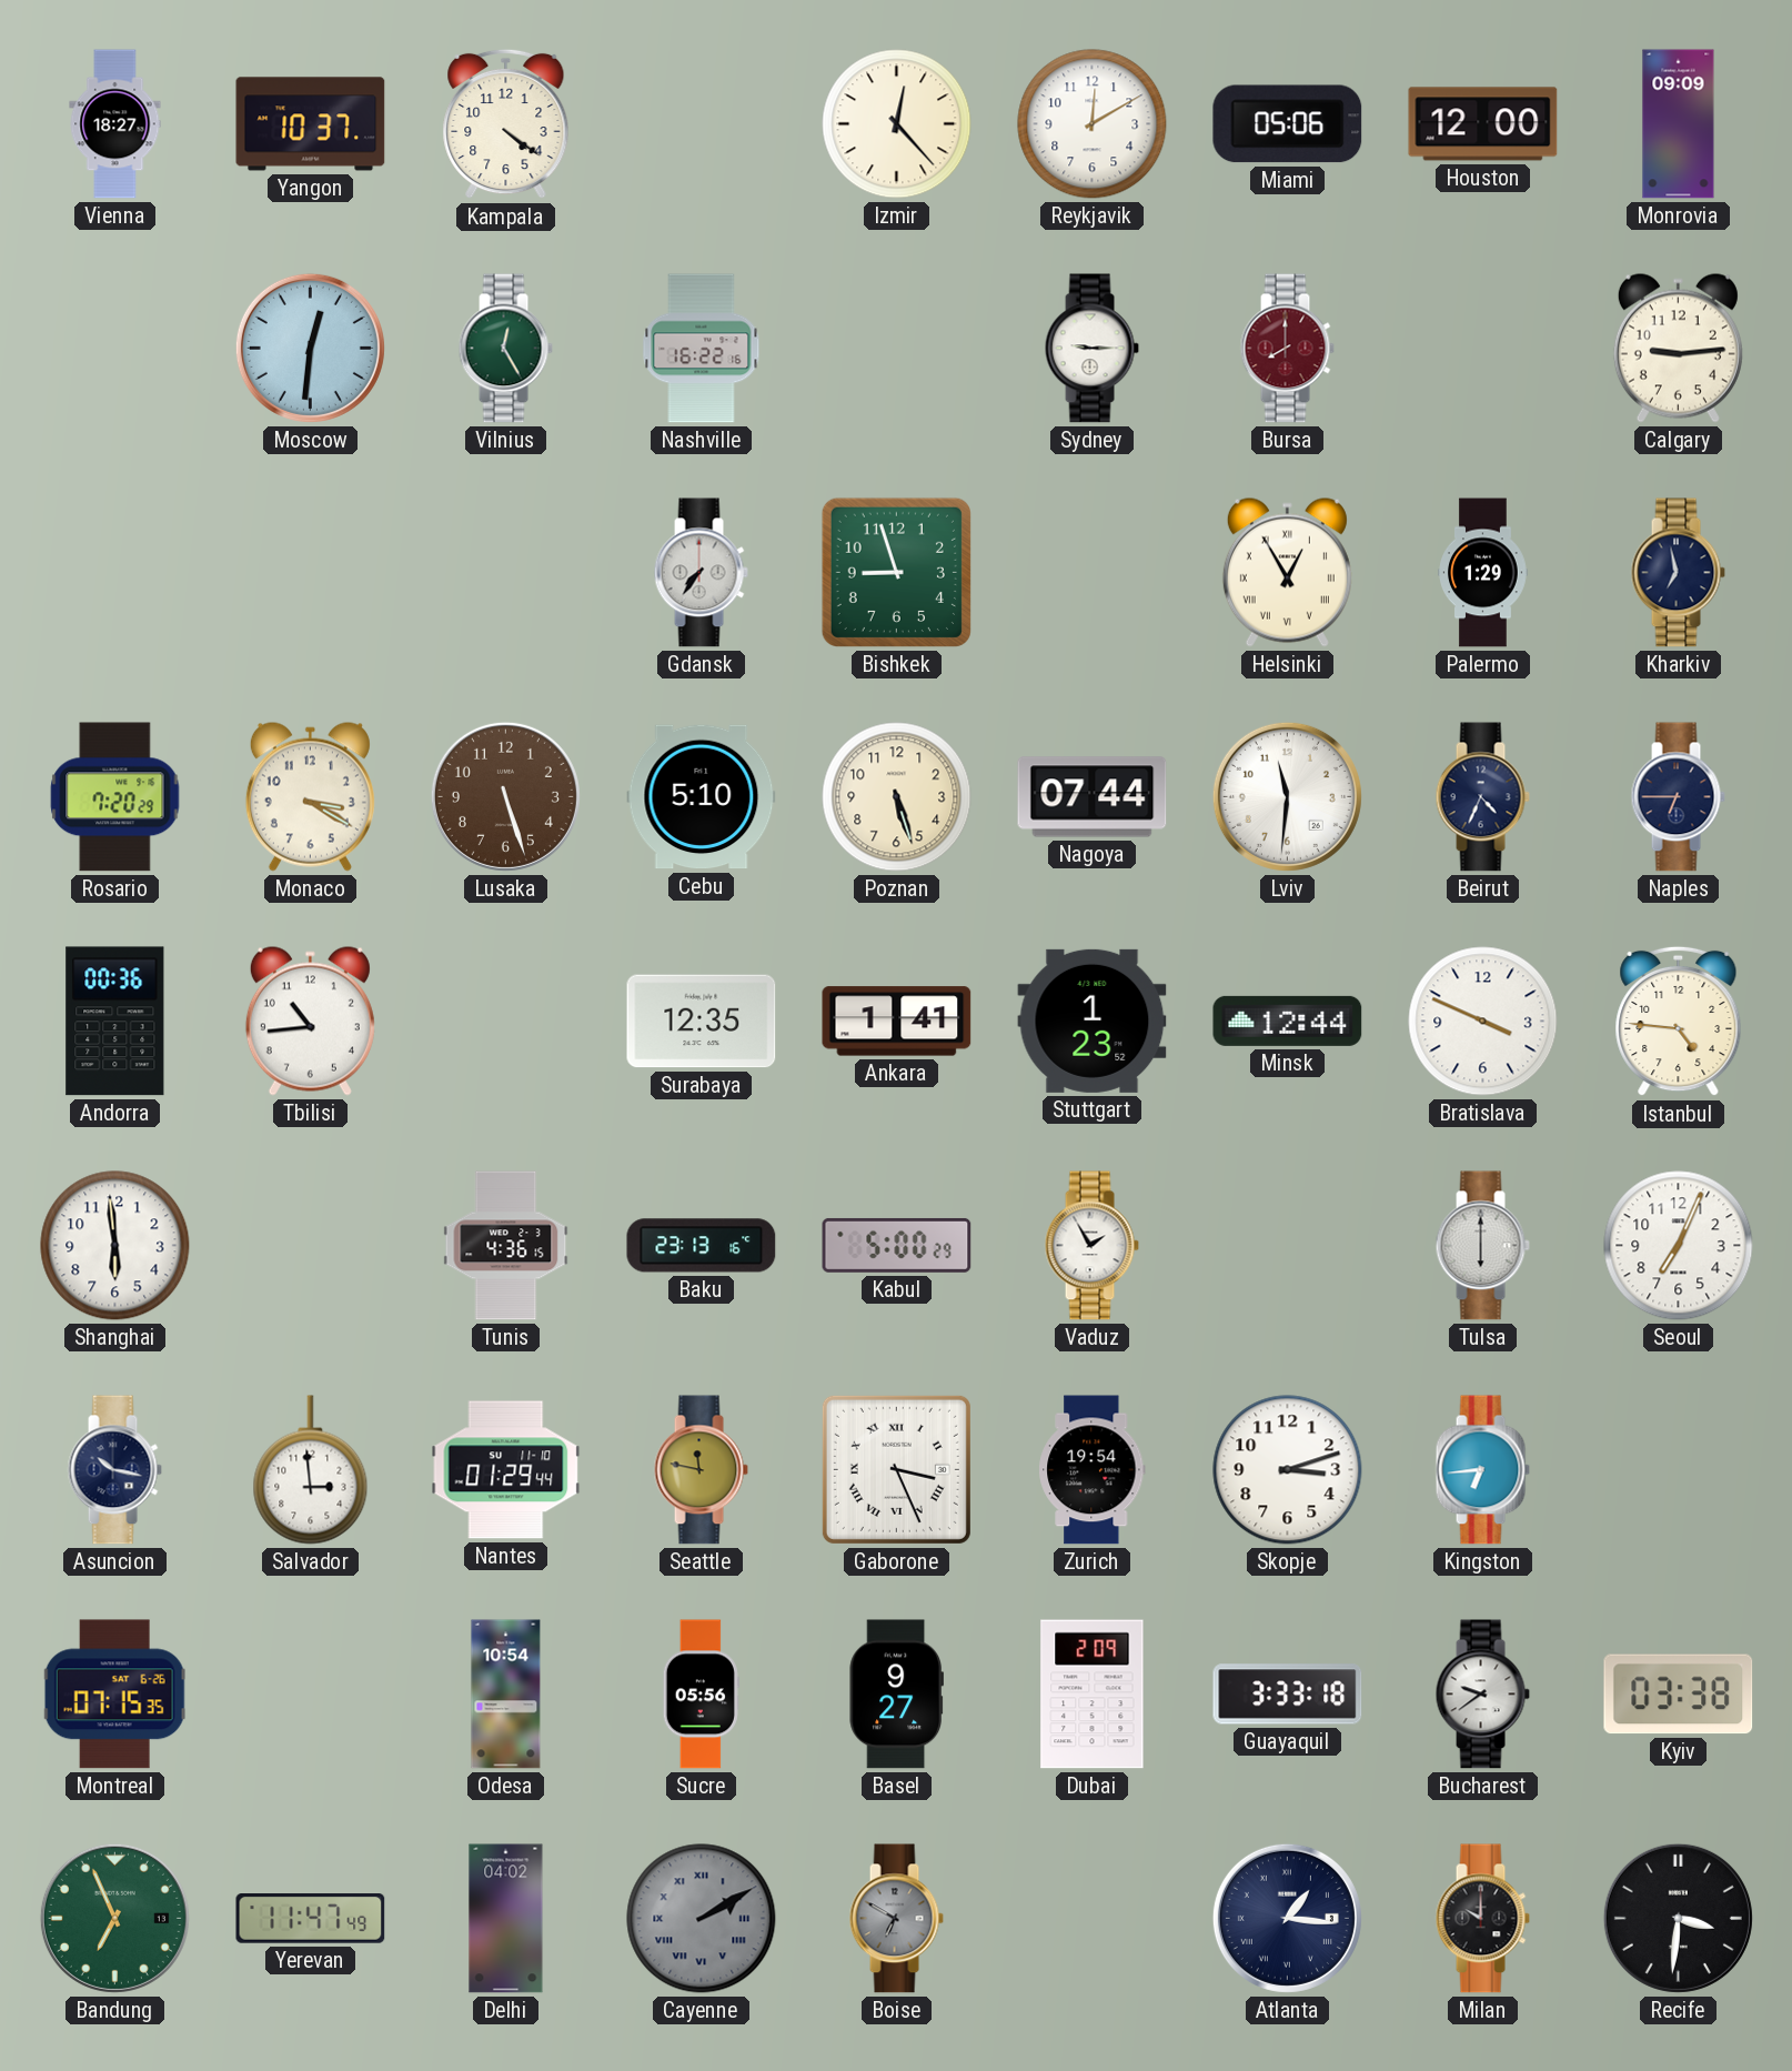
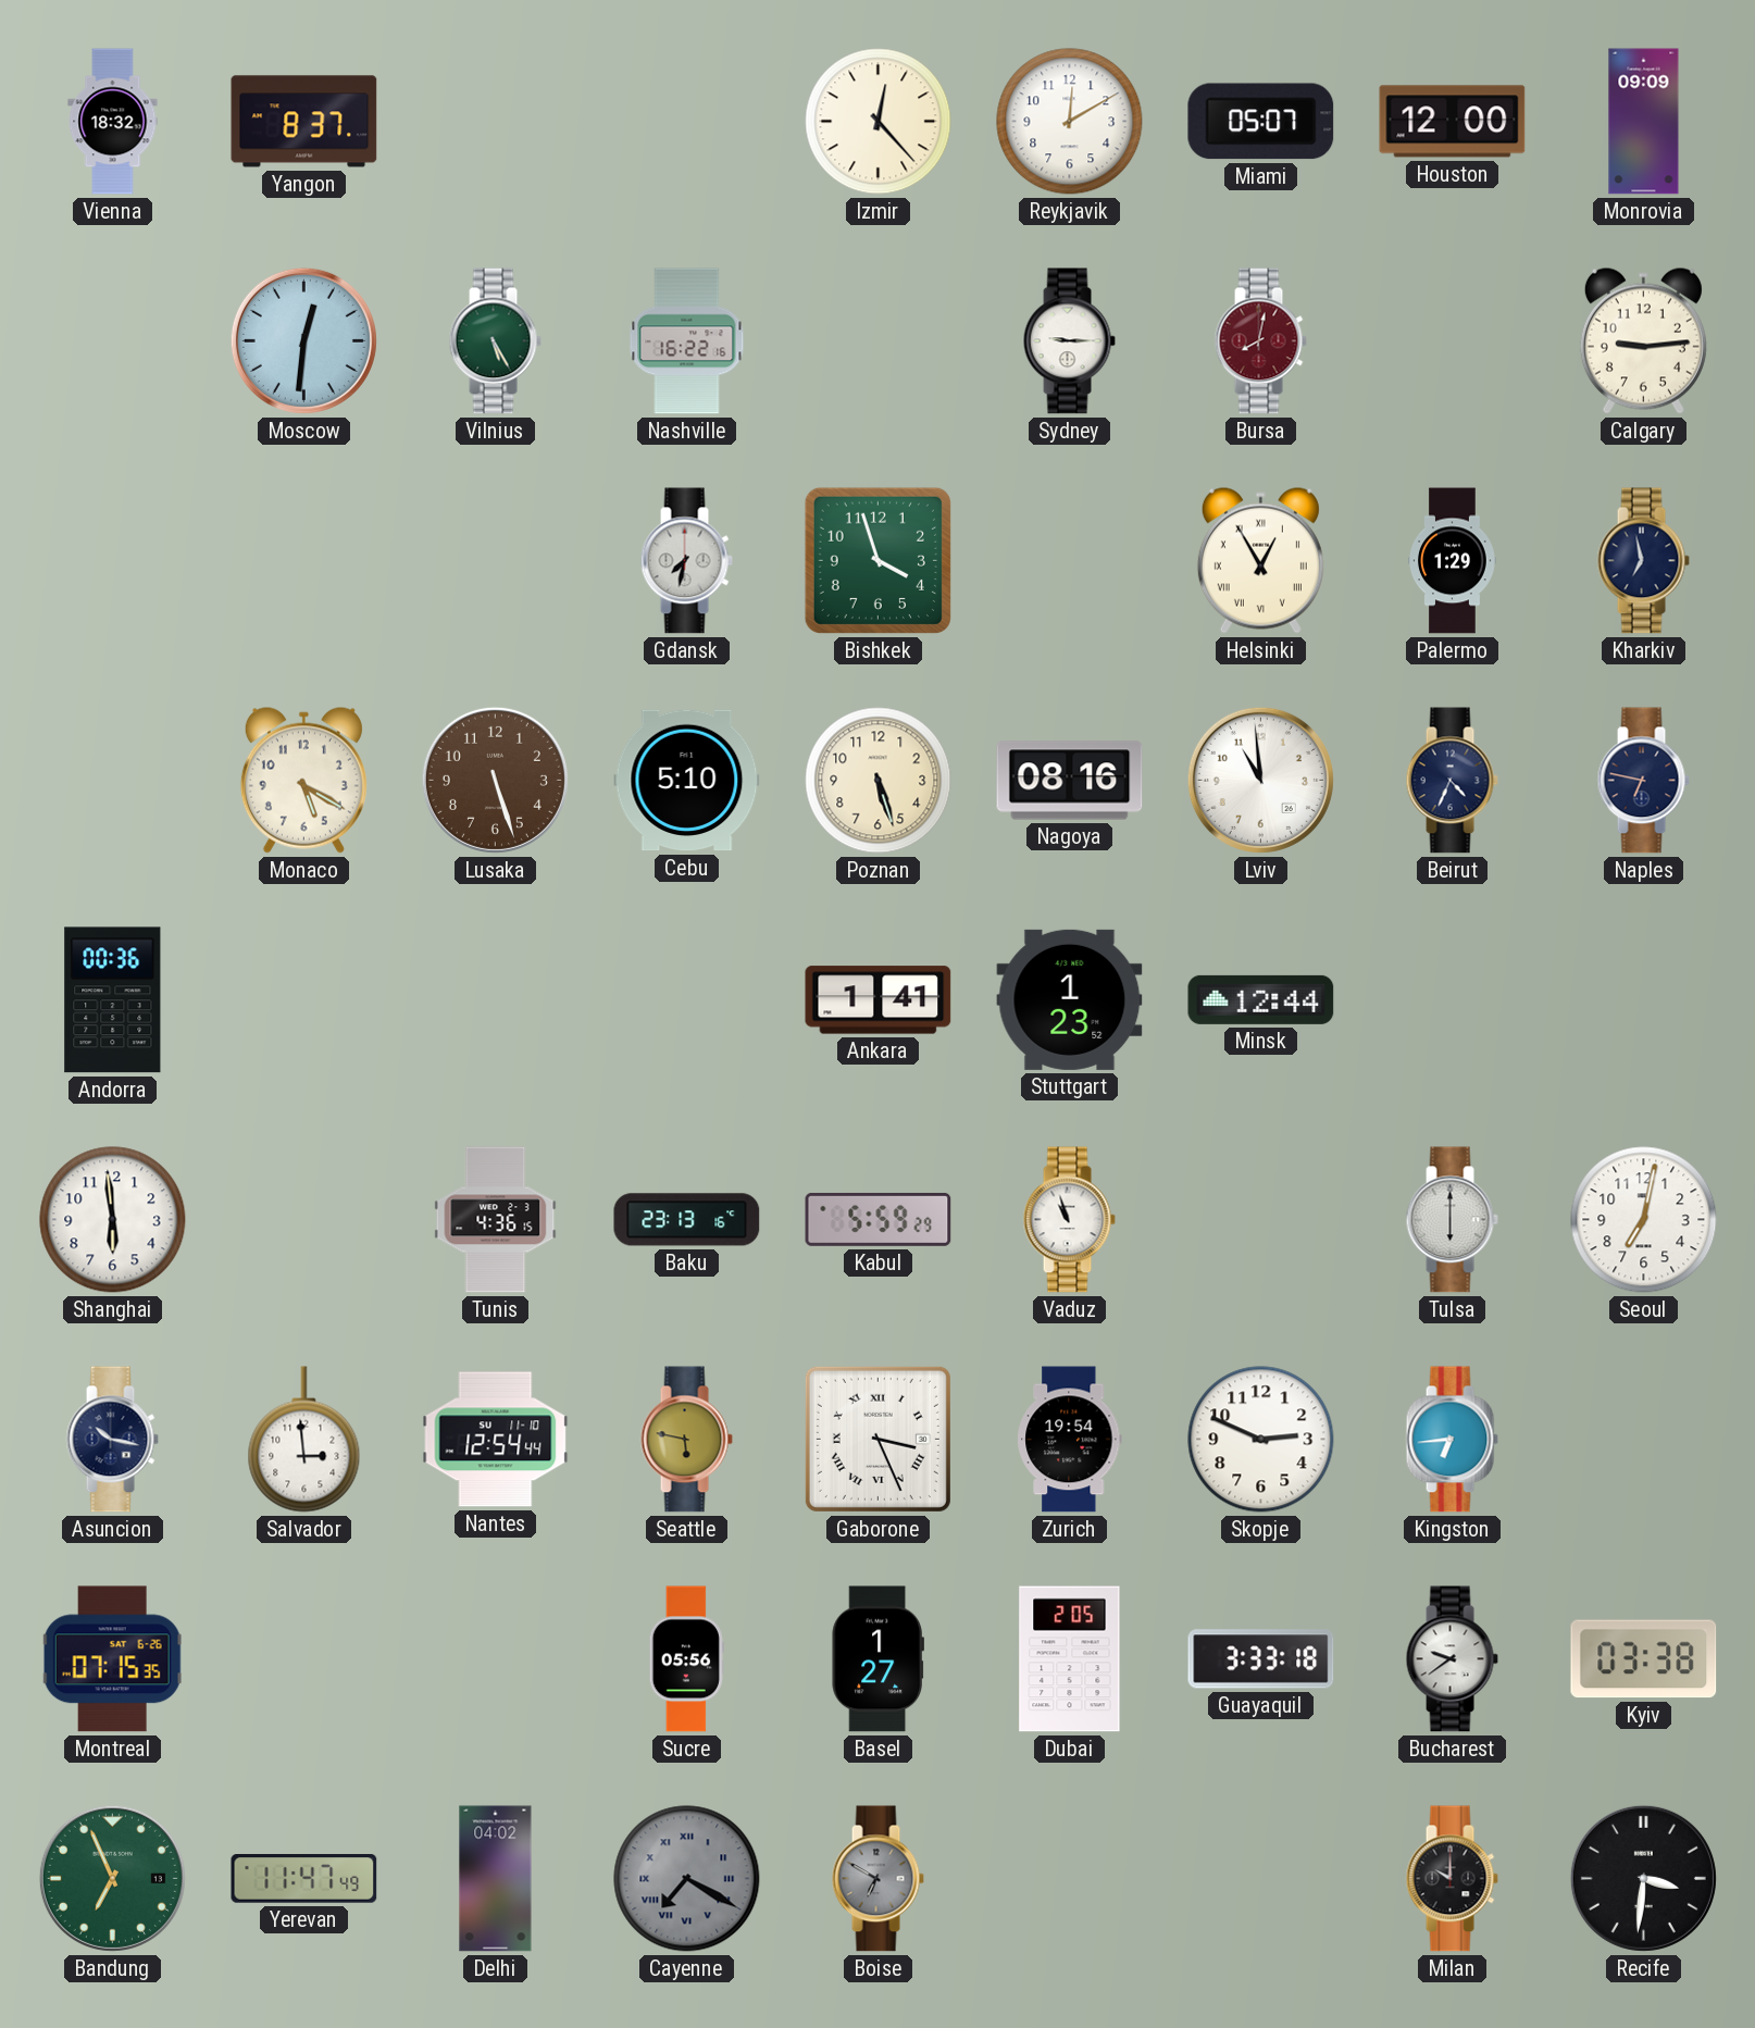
Vienna: 18:27 -> 18:32
Yangon: 10:37 -> 8:37
Kampala: 4:21 -> none
Miami: 05:06 -> 05:07
Vilnius: 12:25 -> 5:25
Bursa: 8:00 -> 8:02
Gdansk: 7:36 -> 7:32
Bishkek: 8:57 -> 3:57
Rosario: 7:20 -> none
Monaco: 3:20 -> 5:20
Nagoya: 07:44 -> 08:16
Lviv: 11:31 -> 10:59
Naples: 6:45 -> 6:47
Tbilisi: 10:44 -> none
Surabaya: 12:35 -> none
Bratislava: 3:49 -> none
Istanbul: 4:46 -> none
Kabul: 5:00 -> 5:59
Vaduz: 1:55 -> 10:57
Seoul: 7:04 -> 7:02
Nantes: 01:29 -> 12:54
Seattle: 11:47 -> 5:47
Skopje: 3:12 -> 2:49
Odesa: 10:54 -> none
Basel: 9:27 -> 1:27
Dubai: 2:09 -> 2:05
Cayenne: 2:10 -> 7:20
Atlanta: 1:16 -> none
